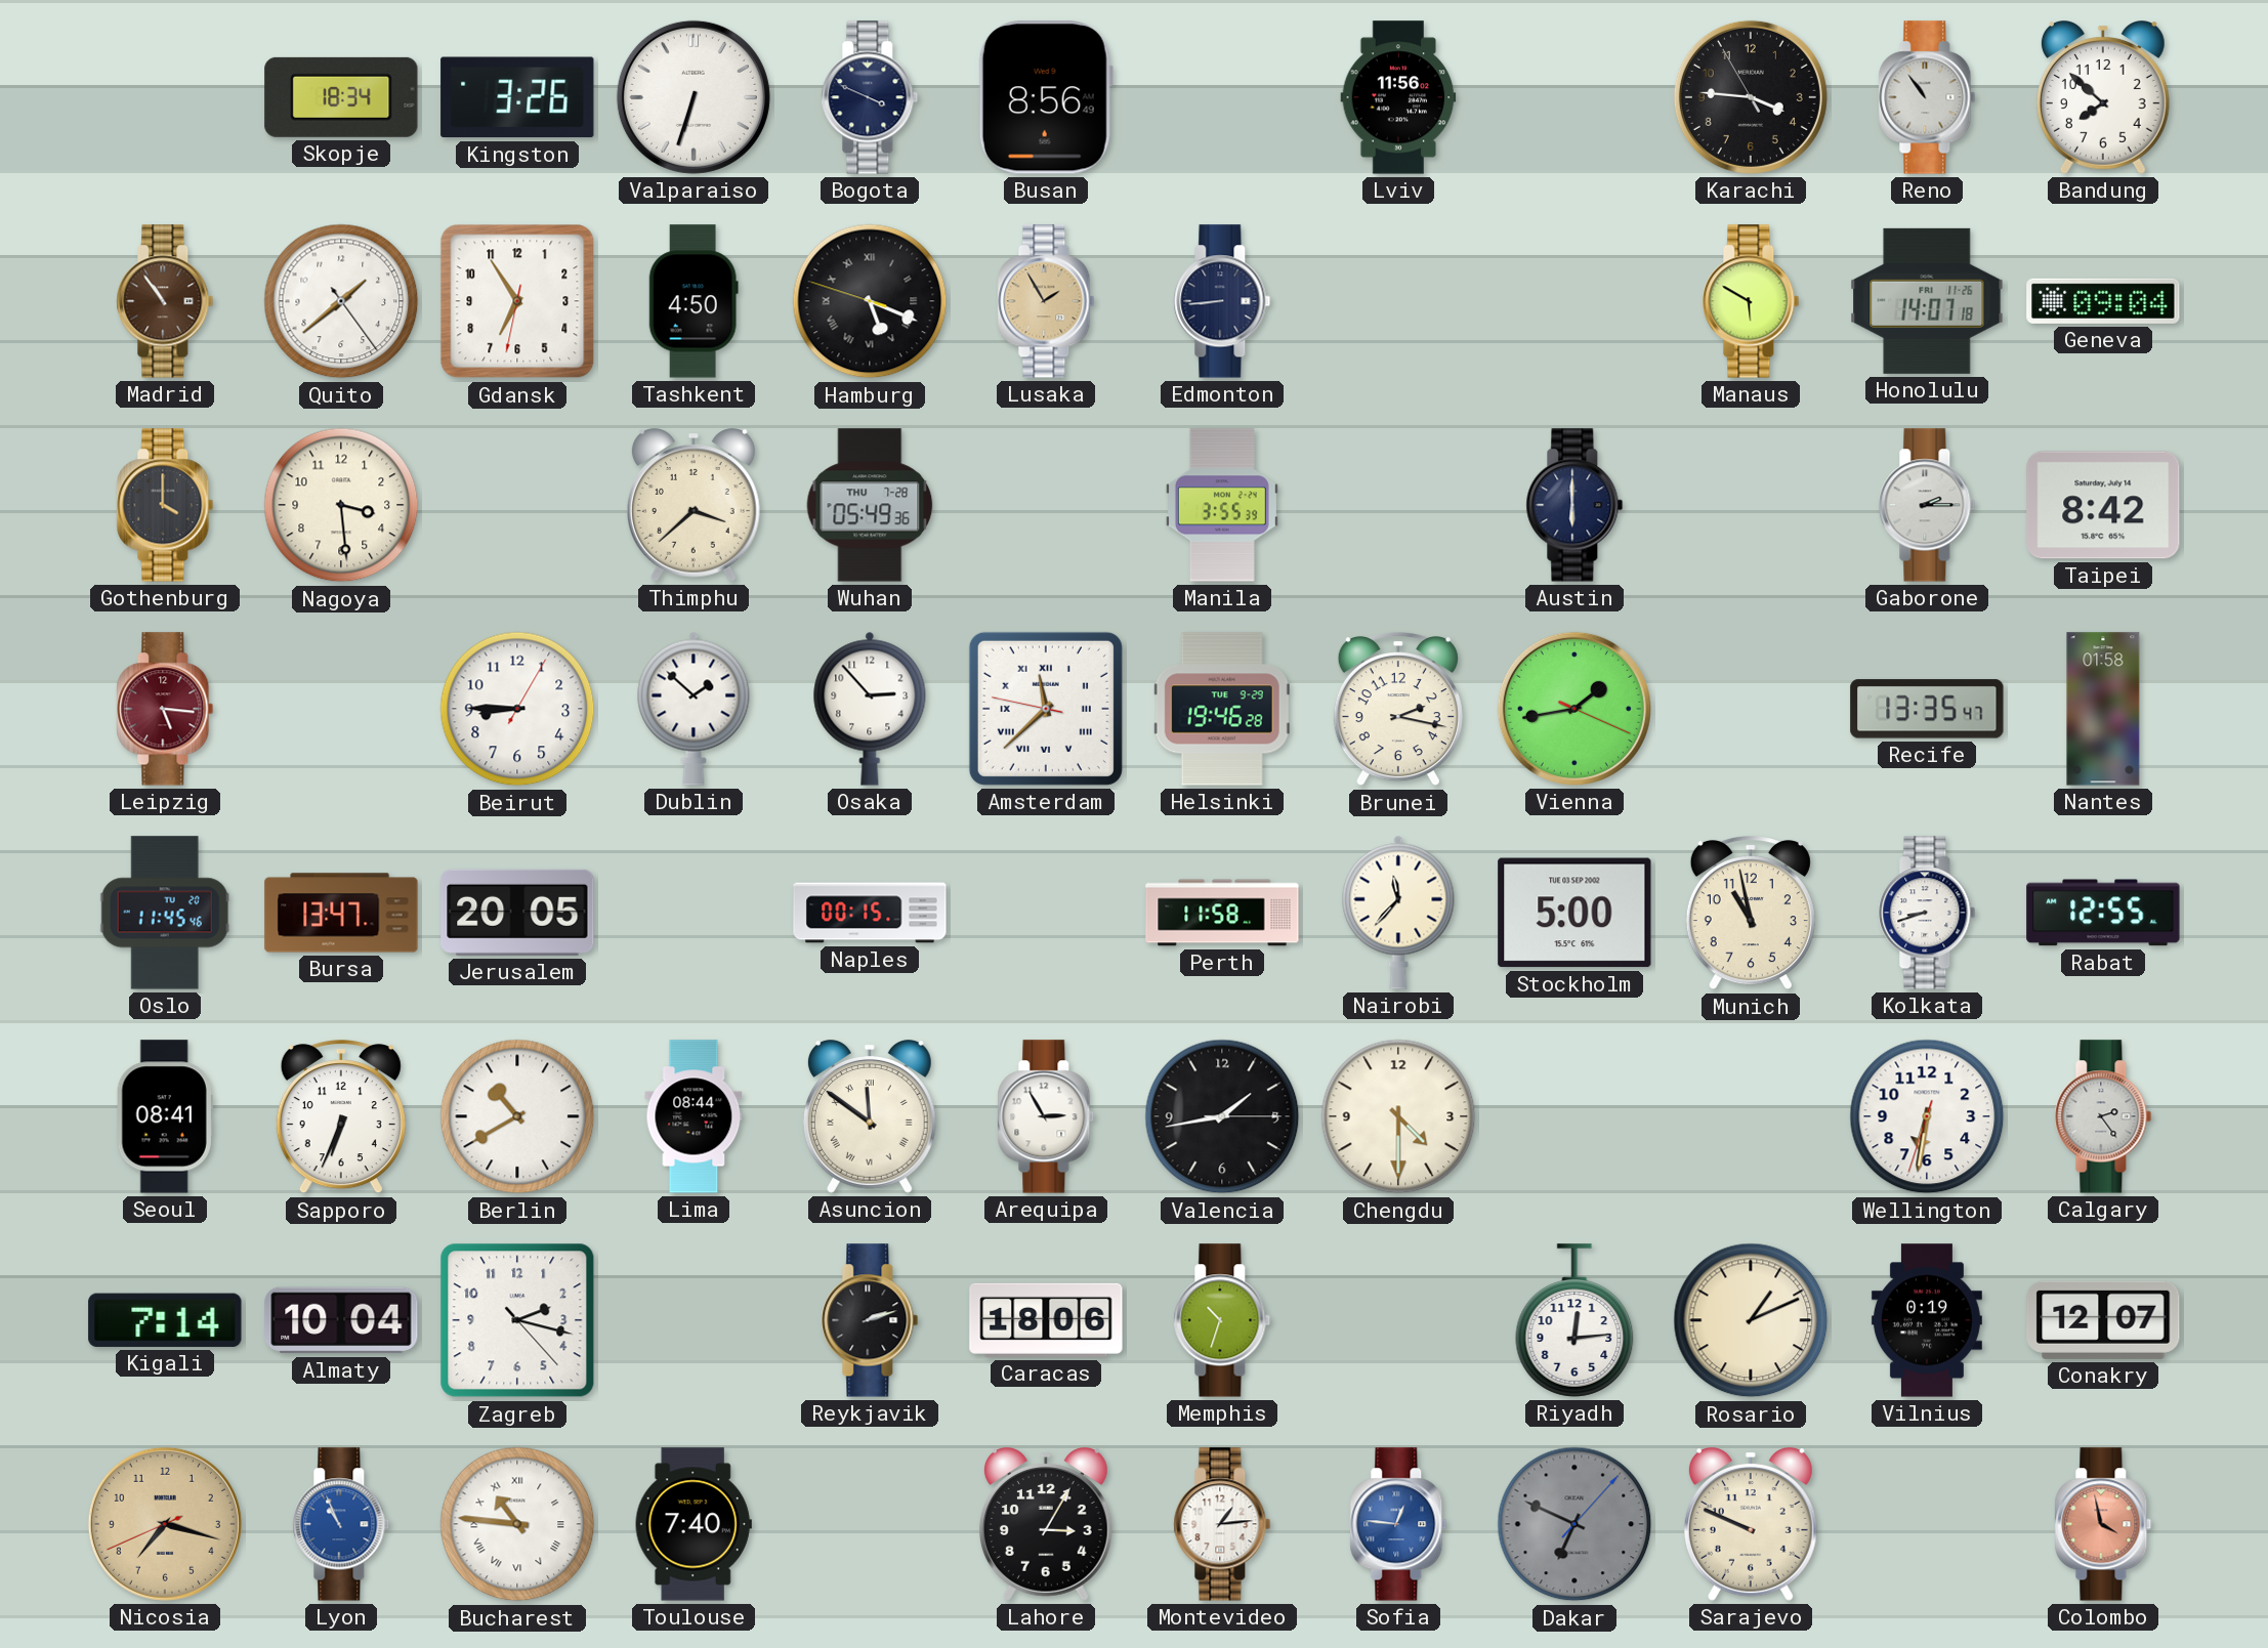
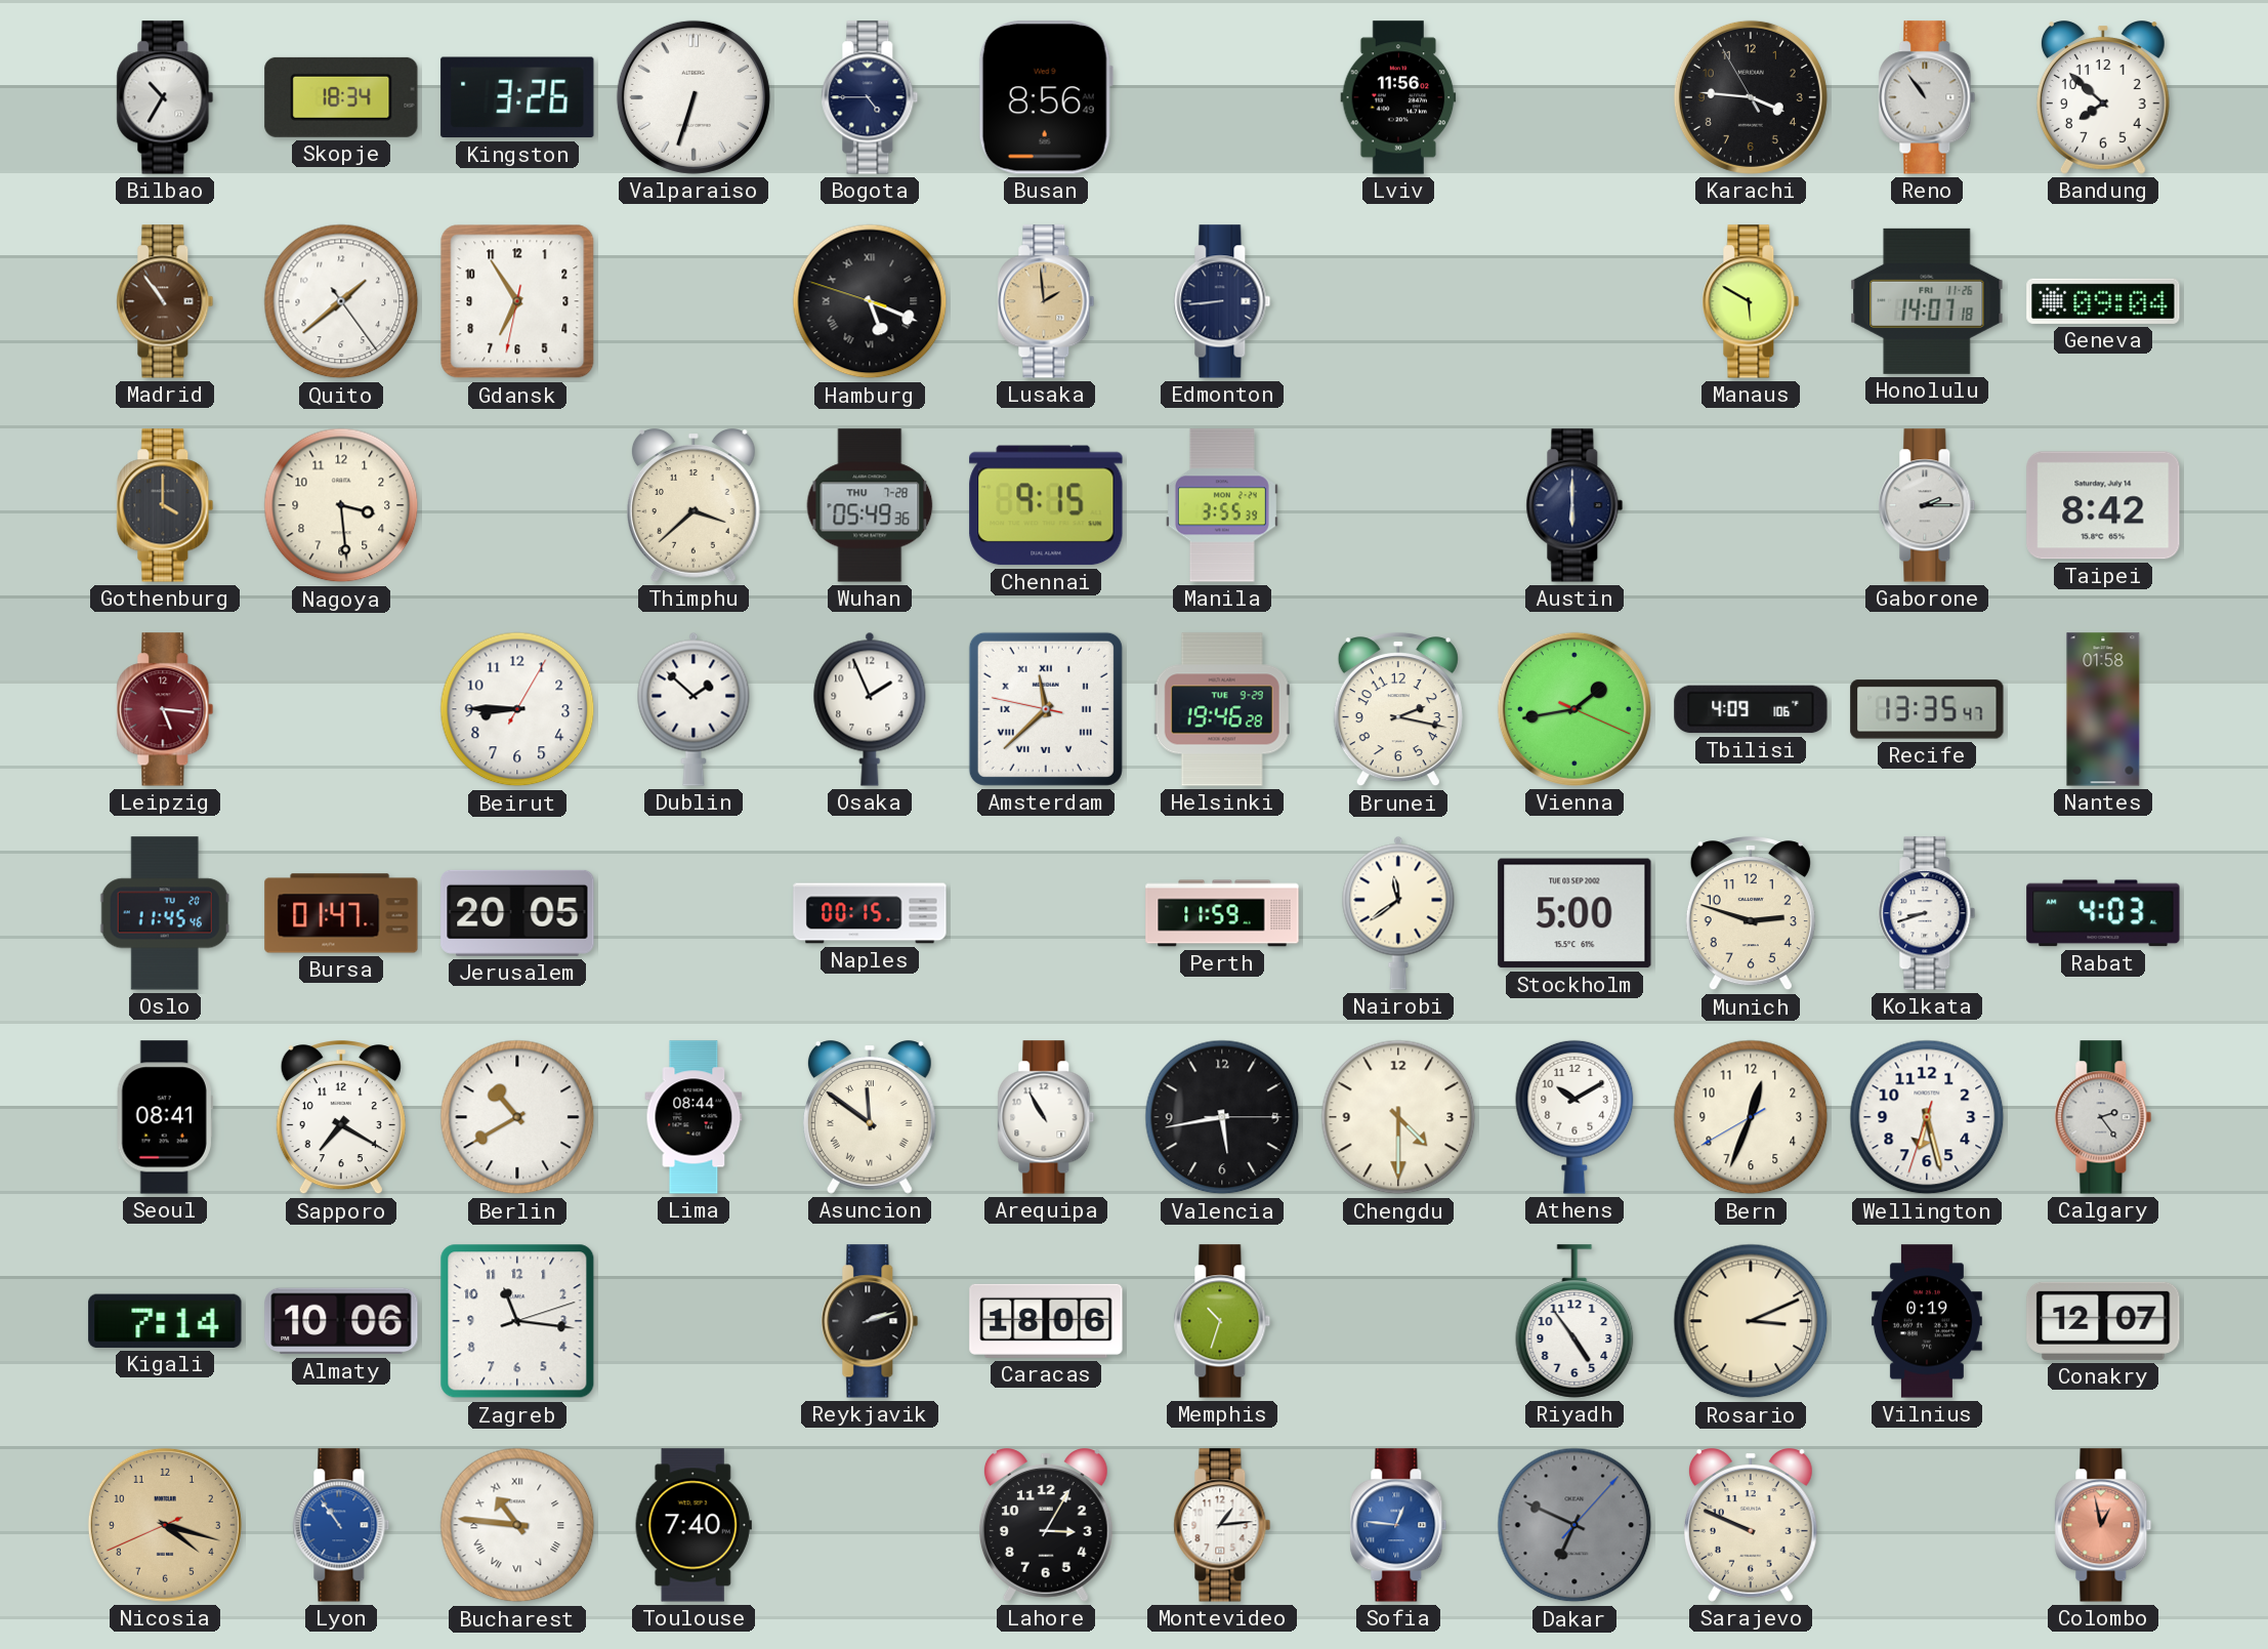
Bilbao: none -> 10:35
Bogota: 3:49 -> 4:45
Tashkent: 4:50 -> none
Lusaka: 1:55 -> 1:59
Chennai: none -> 9:15
Osaka: 2:53 -> 1:56
Tbilisi: none -> 4:09
Bursa: 13:47 -> 01:47
Perth: 11:58 -> 11:59
Nairobi: 11:37 -> 11:39
Munich: 10:58 -> 2:48
Rabat: 12:55 -> 4:03
Sapporo: 6:34 -> 7:20
Arequipa: 2:55 -> 10:55
Valencia: 1:43 -> 5:43
Athens: none -> 10:10
Bern: none -> 12:33
Wellington: 6:31 -> 6:27
Almaty: 10:04 -> 10:06
Zagreb: 2:17 -> 11:16
Riyadh: 12:14 -> 4:54
Rosario: 1:11 -> 3:11
Nicosia: 7:17 -> 4:17
Lyon: 10:56 -> 10:54
Colombo: 3:58 -> 12:58
